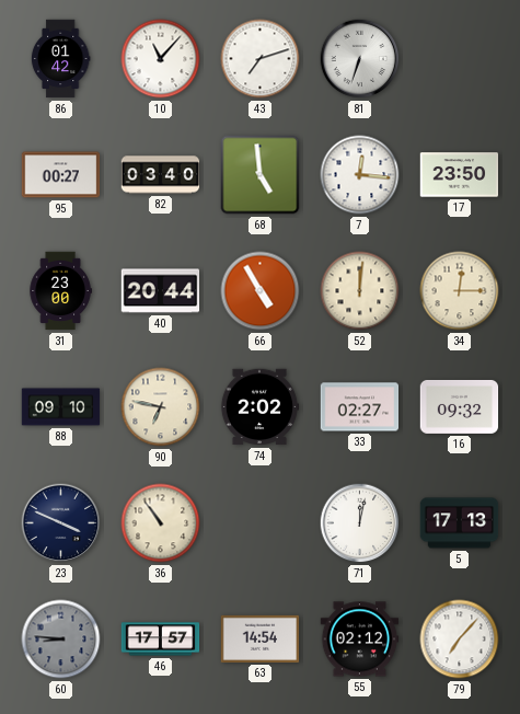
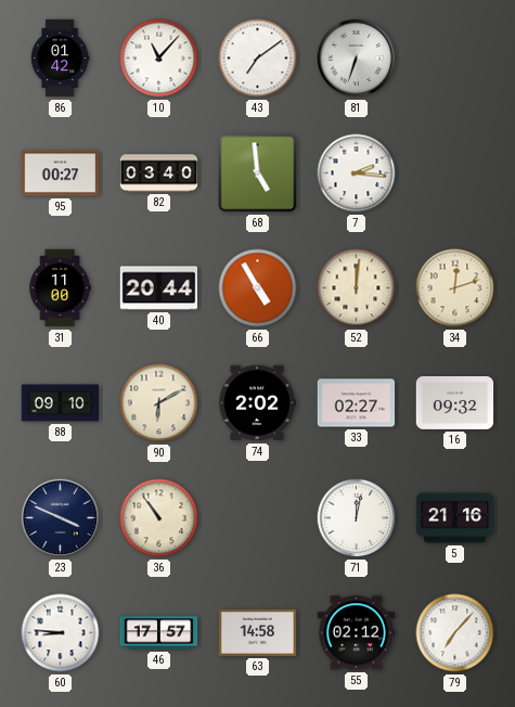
43: 7:12 -> 7:09
7: 12:16 -> 2:16
17: 23:50 -> none
31: 23:00 -> 11:00
34: 12:15 -> 12:12
90: 6:47 -> 6:10
5: 17:13 -> 21:16
60 dial: grey -> white
63: 14:54 -> 14:58
